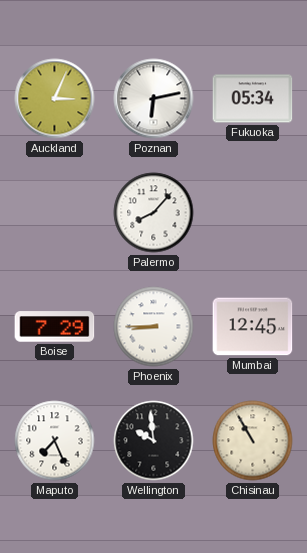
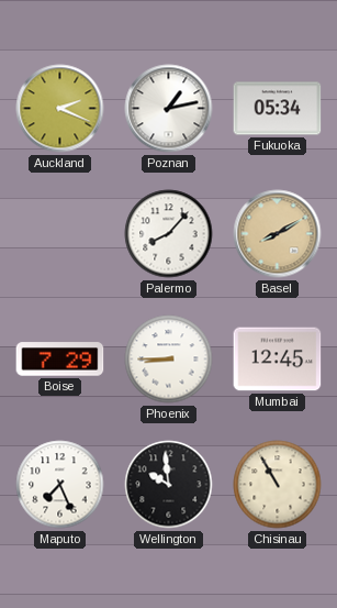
Auckland: 3:04 -> 2:19
Poznan: 6:13 -> 1:13
Basel: none -> 8:10
